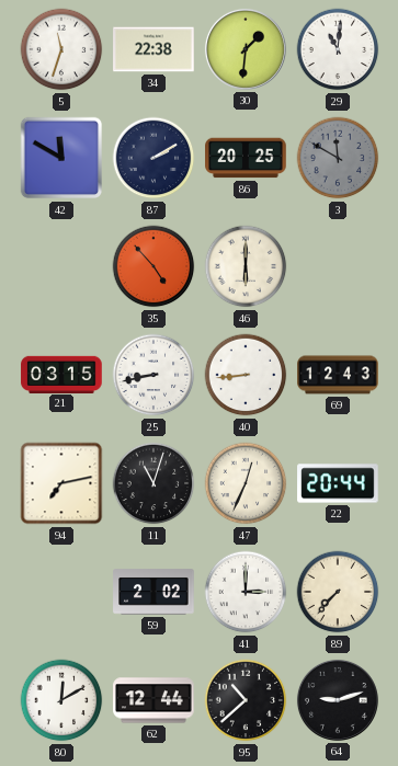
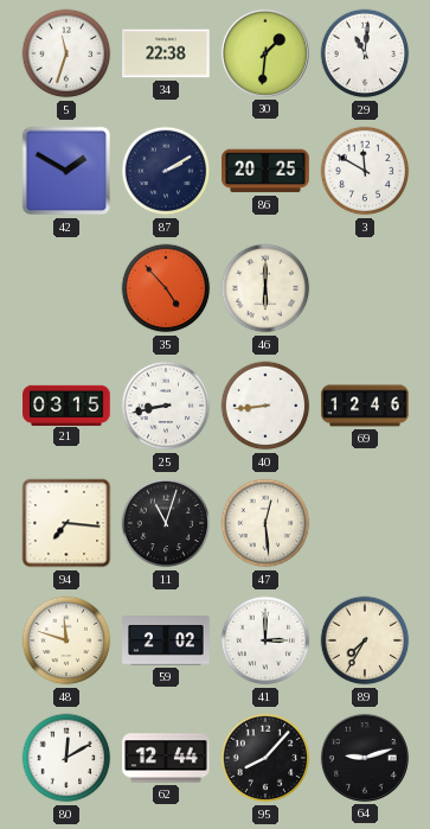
42: 11:50 -> 1:50
3 dial: grey -> white
69: 12:43 -> 12:46
94: 7:13 -> 7:16
47: 12:34 -> 12:29
22: 20:44 -> none
48: none -> 11:48
89: 7:37 -> 7:35
95: 10:38 -> 8:07
